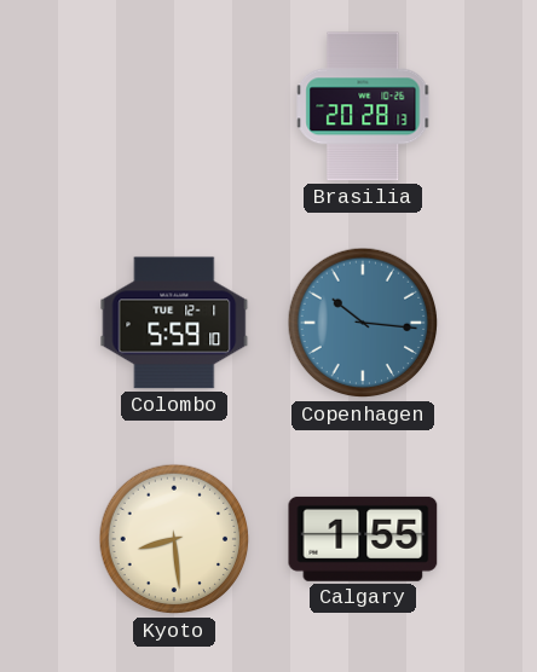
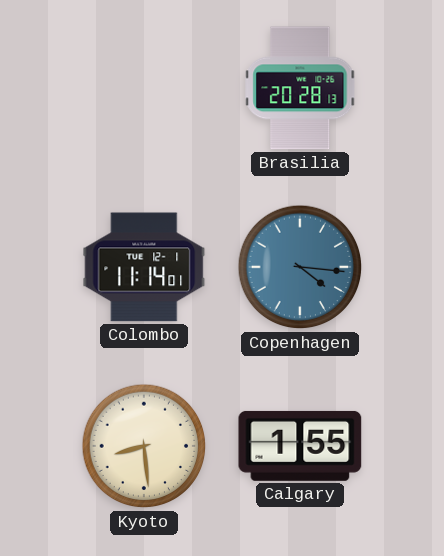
Colombo: 5:59 -> 11:14
Copenhagen: 10:16 -> 4:16
